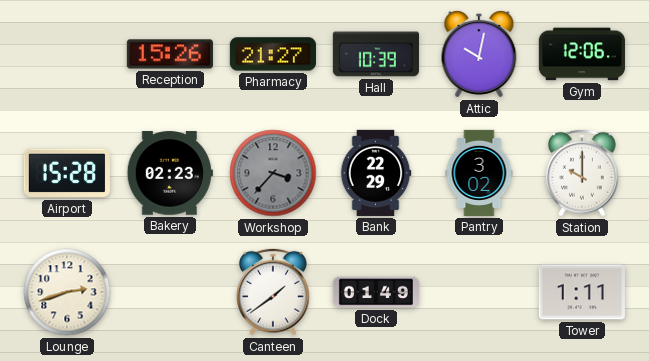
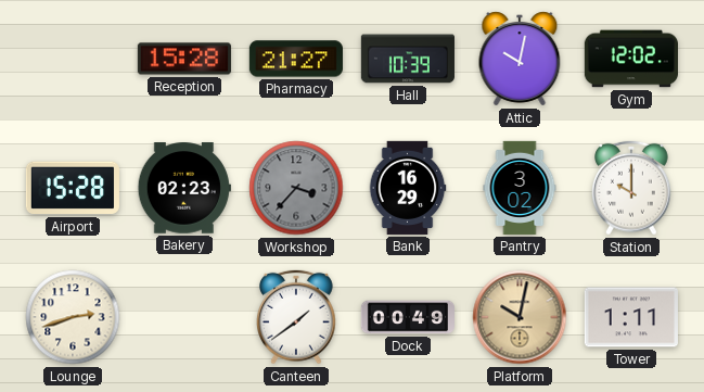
Reception: 15:26 -> 15:28
Gym: 12:06 -> 12:02
Bank: 22:29 -> 16:29
Dock: 01:49 -> 00:49
Platform: none -> 10:02
